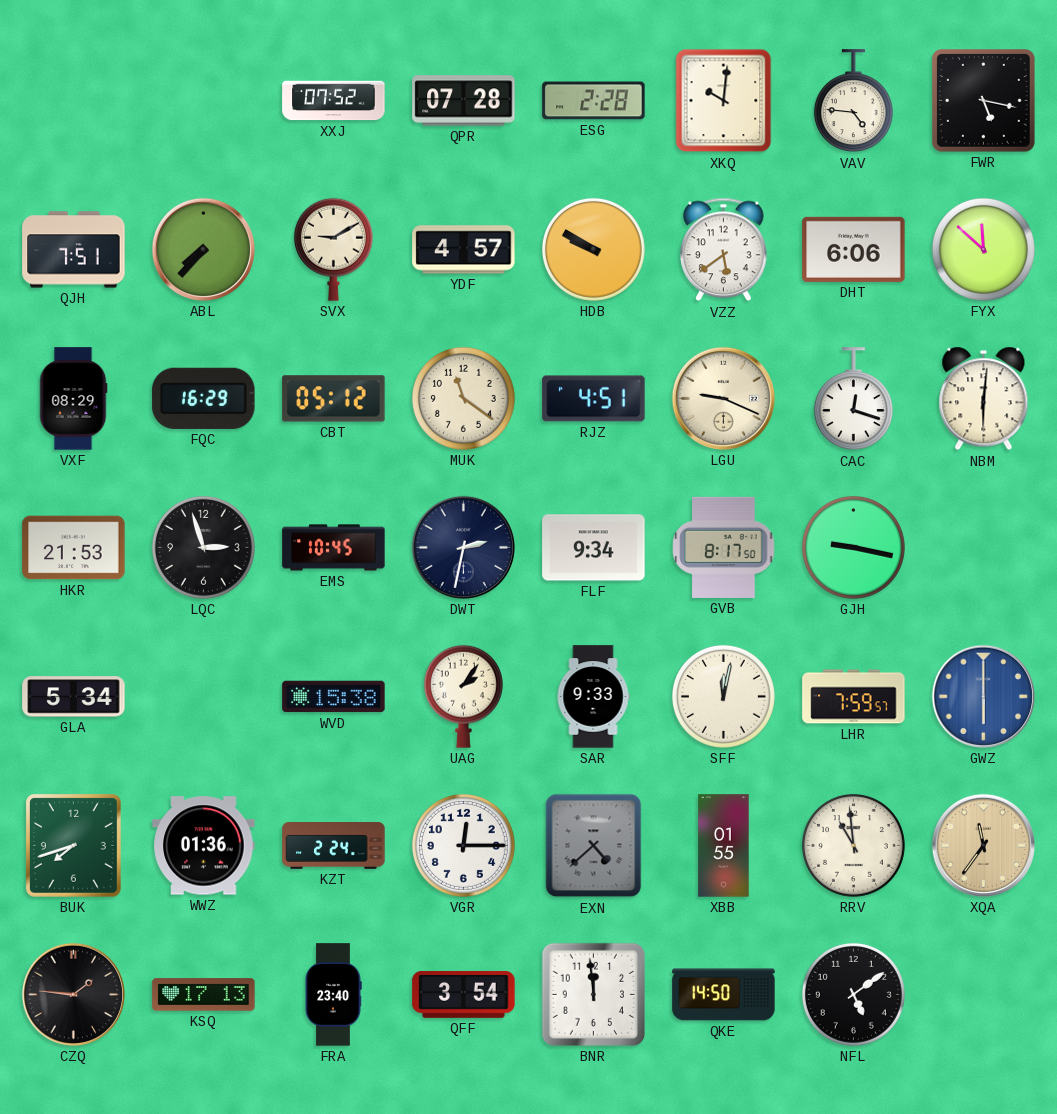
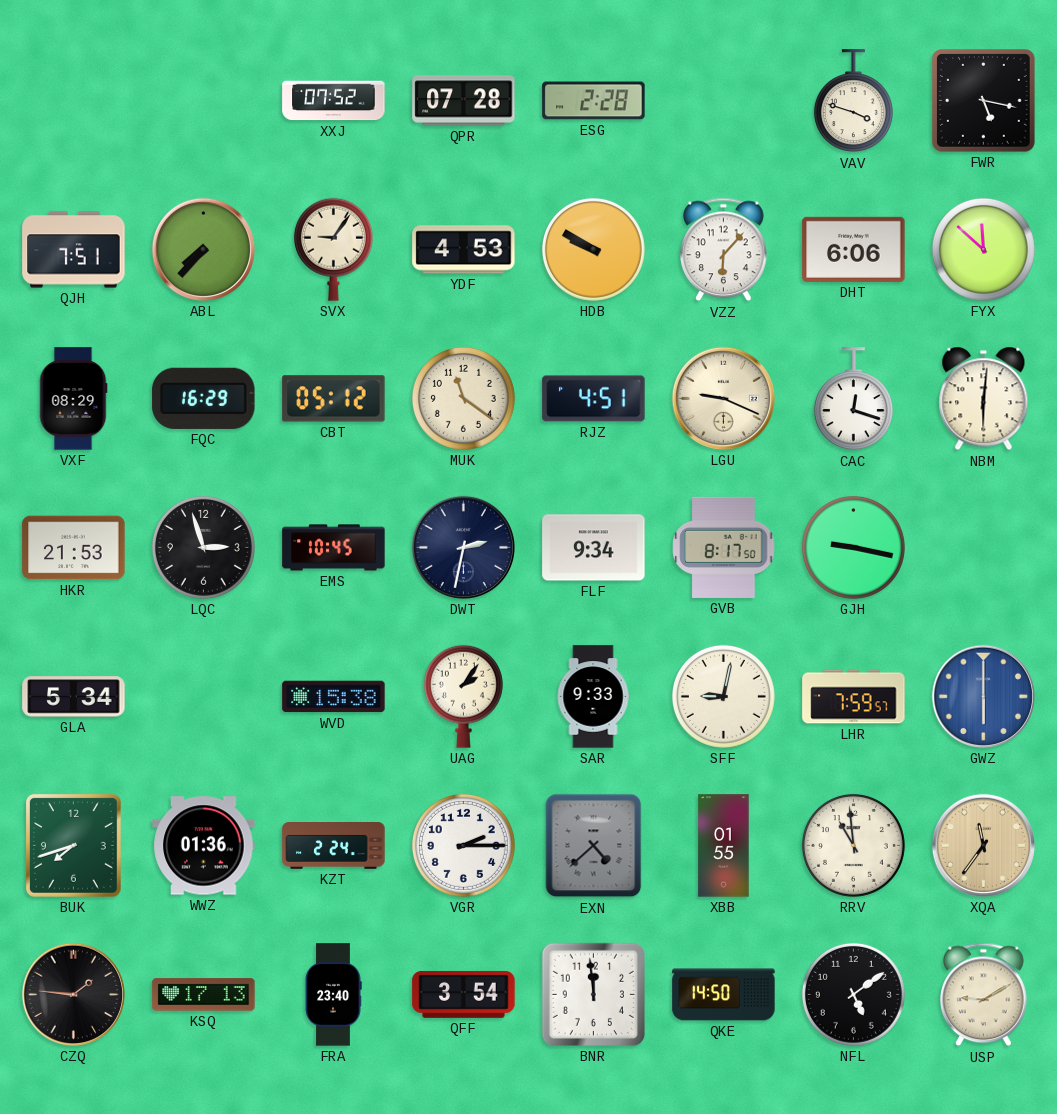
XKQ: 10:01 -> none
VAV: 4:46 -> 3:48
SVX: 9:10 -> 9:06
YDF: 4:57 -> 4:53
VZZ: 5:39 -> 6:07
SFF: 12:02 -> 9:02
VGR: 12:15 -> 2:15
USP: none -> 9:10
